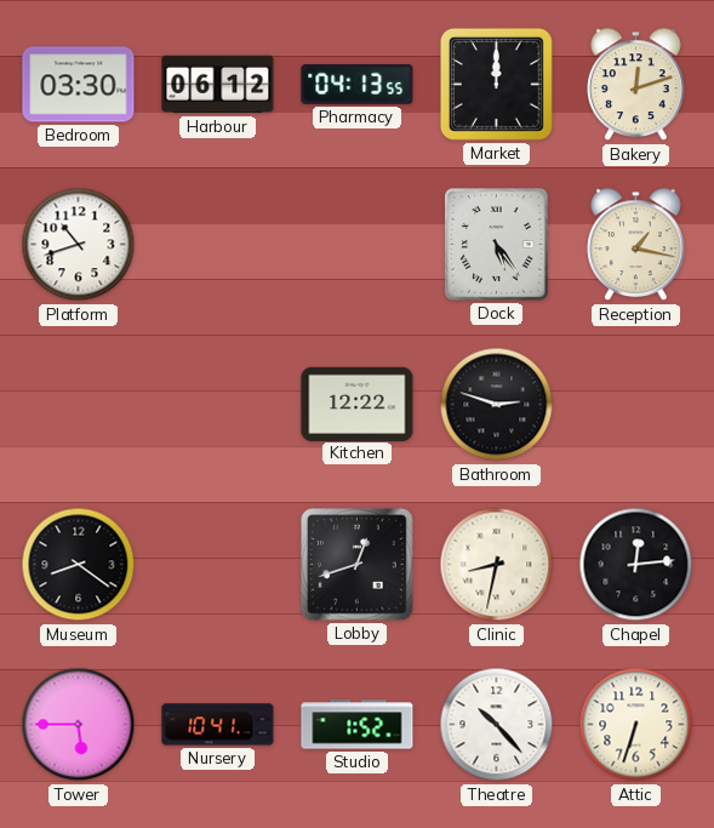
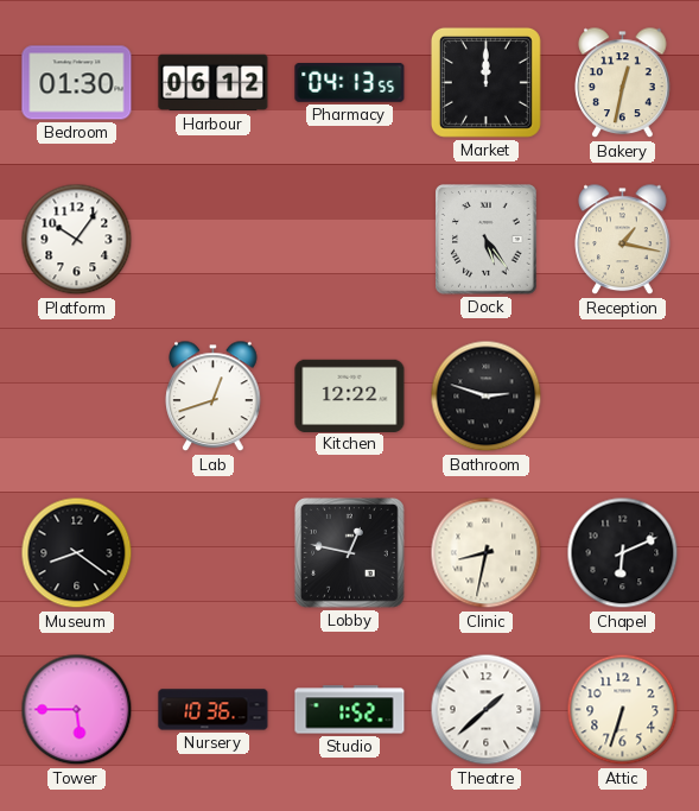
Bedroom: 03:30 -> 01:30
Bakery: 12:12 -> 12:32
Platform: 10:42 -> 10:06
Lab: none -> 12:42
Lobby: 12:42 -> 12:47
Chapel: 12:14 -> 6:11
Nursery: 10:41 -> 10:36
Theatre: 10:23 -> 1:38
